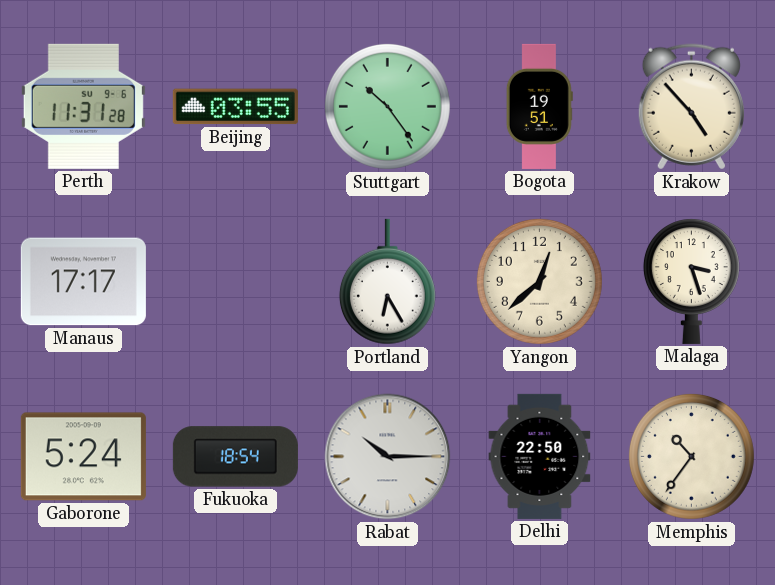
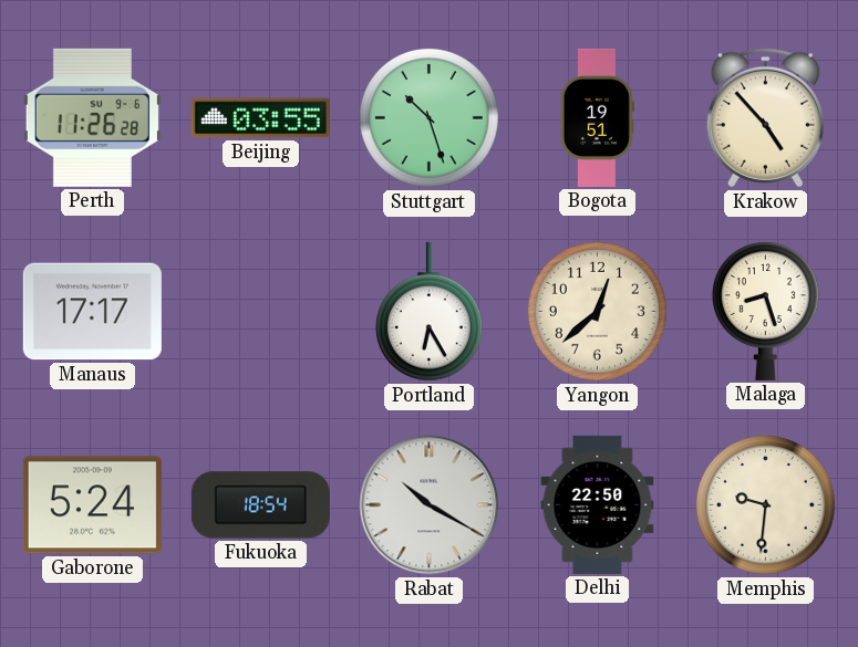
Perth: 11:31 -> 11:26
Stuttgart: 10:24 -> 10:27
Malaga: 3:27 -> 8:27
Rabat: 10:15 -> 10:20
Memphis: 10:36 -> 9:31
